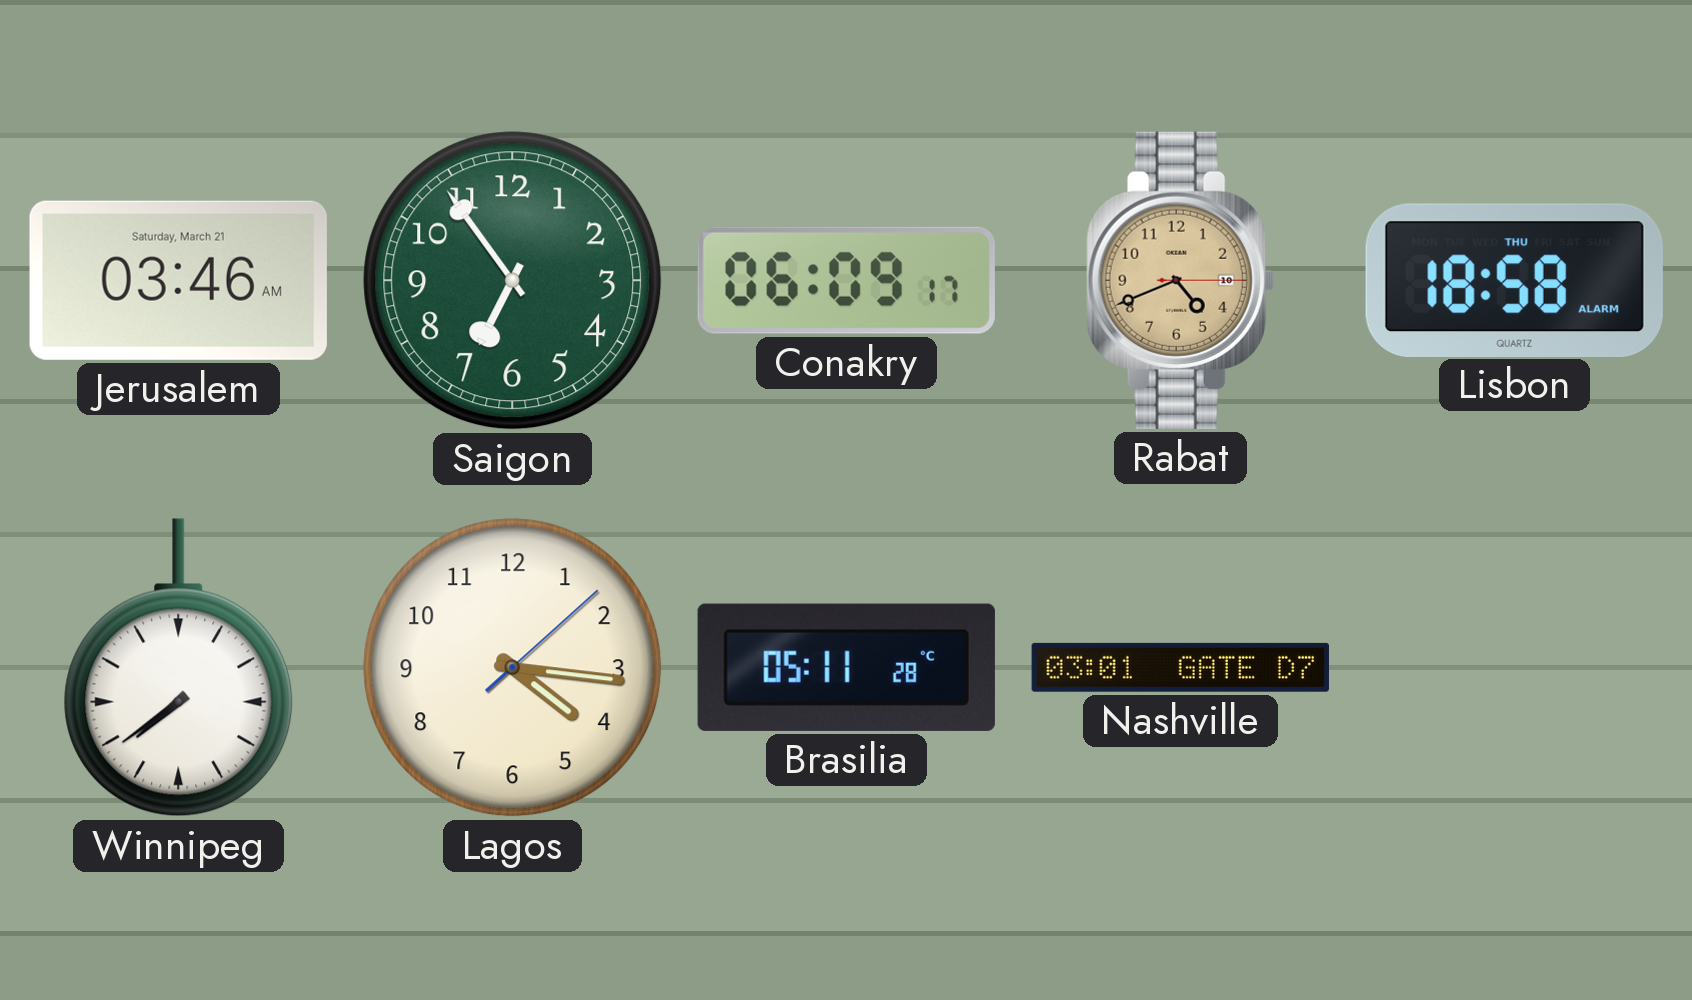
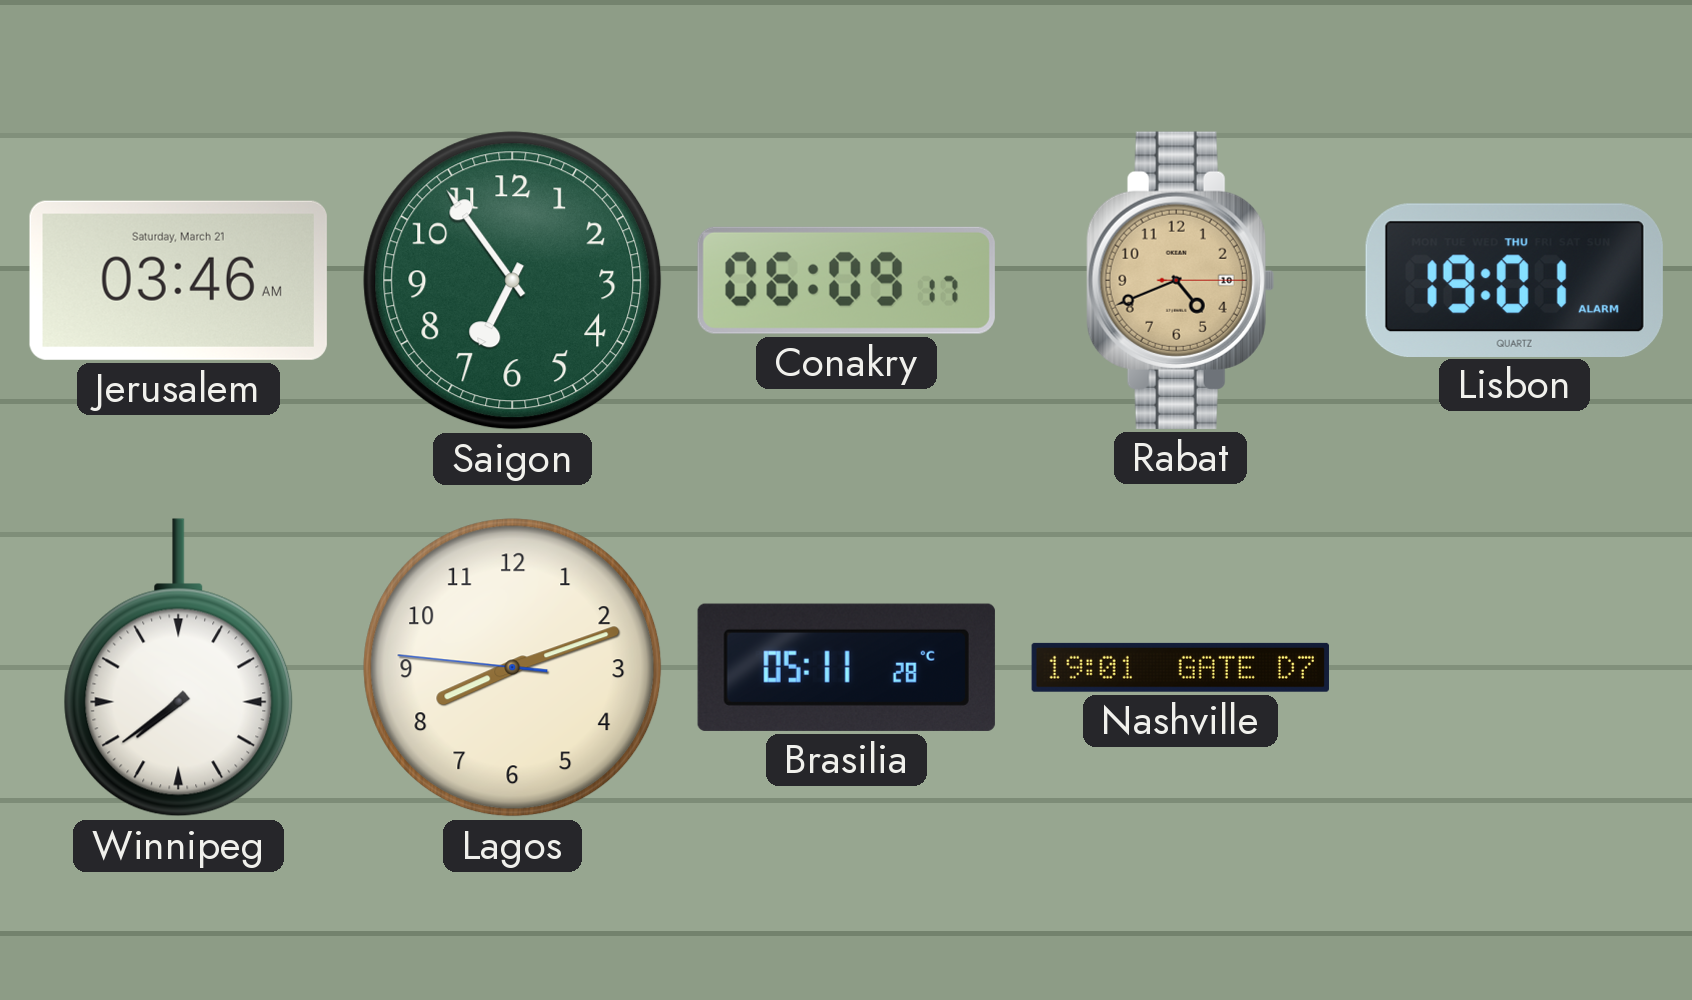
Lisbon: 18:58 -> 19:01
Lagos: 4:16 -> 8:11
Nashville: 03:01 -> 19:01
